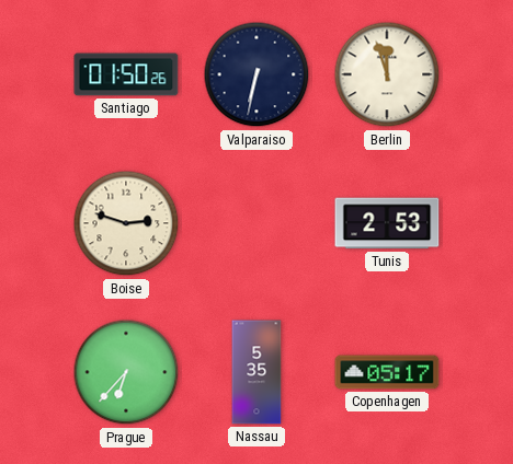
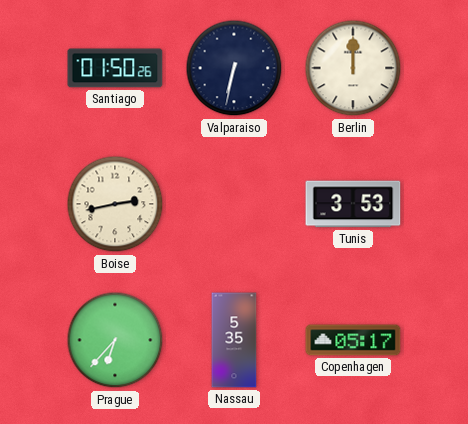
Berlin: 11:57 -> 12:00
Boise: 2:48 -> 2:43
Tunis: 2:53 -> 3:53
